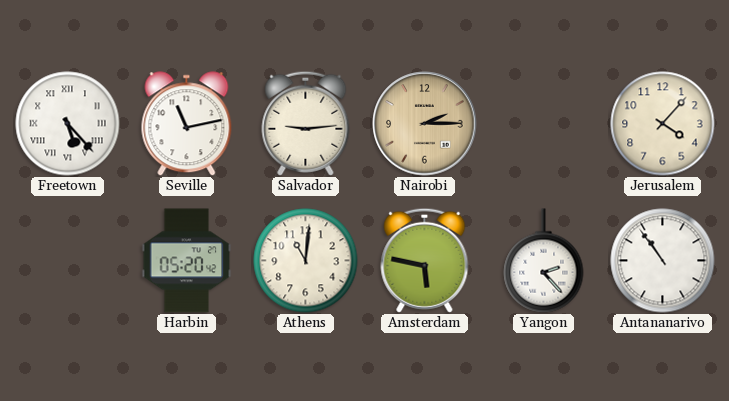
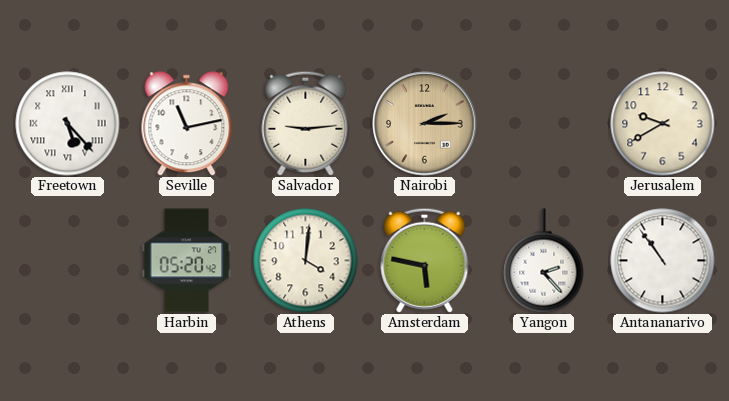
Jerusalem: 4:07 -> 9:40
Athens: 11:01 -> 4:01
